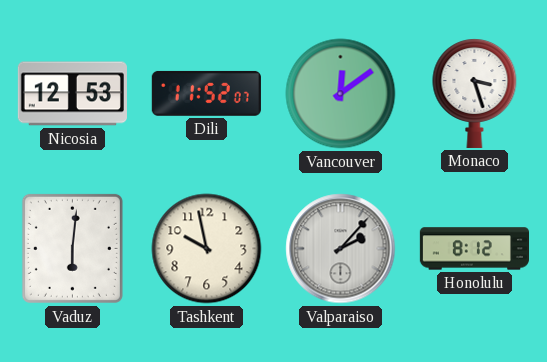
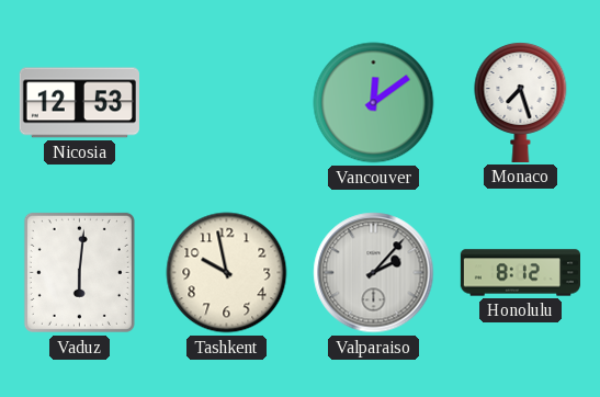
Dili: 11:52 -> none
Monaco: 3:27 -> 7:27
